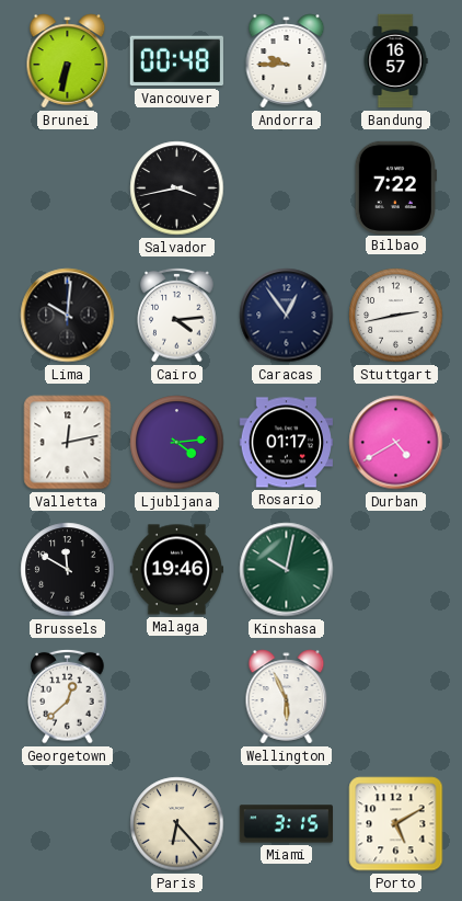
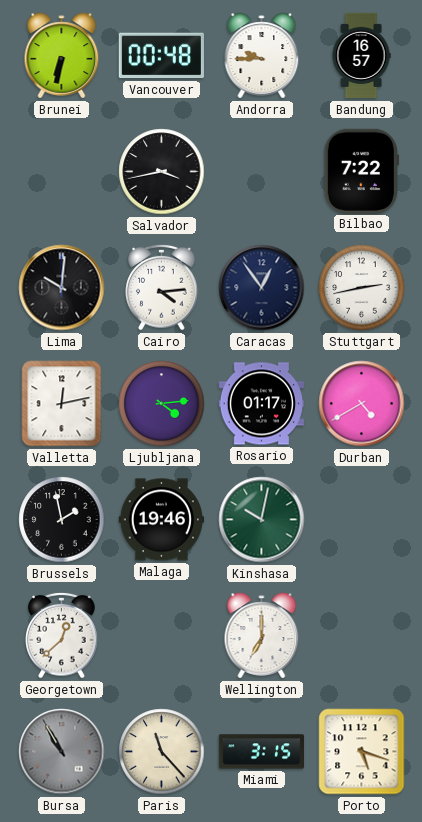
Brussels: 11:50 -> 1:58
Wellington: 5:56 -> 7:00
Bursa: none -> 10:55
Paris: 6:23 -> 11:23
Porto: 5:10 -> 5:18
